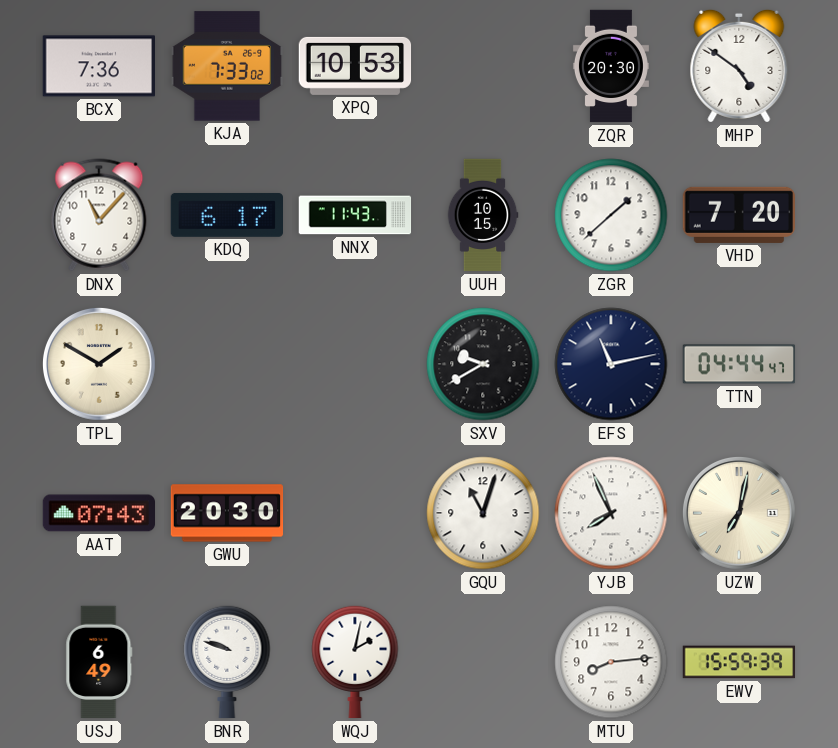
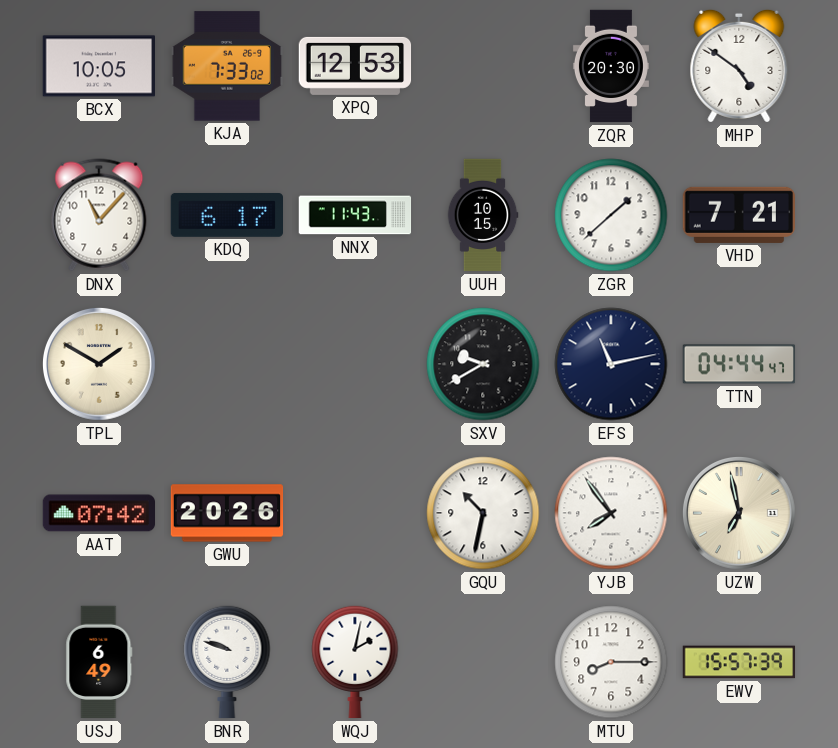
BCX: 7:36 -> 10:05
XPQ: 10:53 -> 12:53
VHD: 7:20 -> 7:21
AAT: 07:43 -> 07:42
GWU: 20:30 -> 20:26
GQU: 11:03 -> 10:32
YJB: 7:56 -> 7:54
UZW: 7:02 -> 6:58
MTU: 8:14 -> 8:15
EWV: 15:59 -> 15:57
